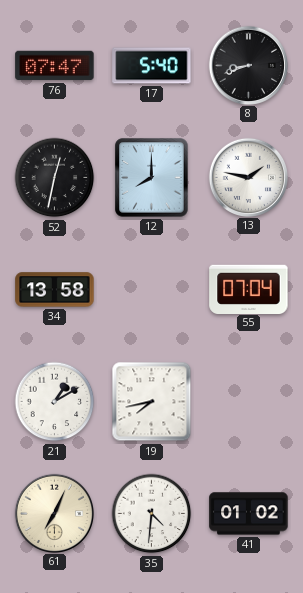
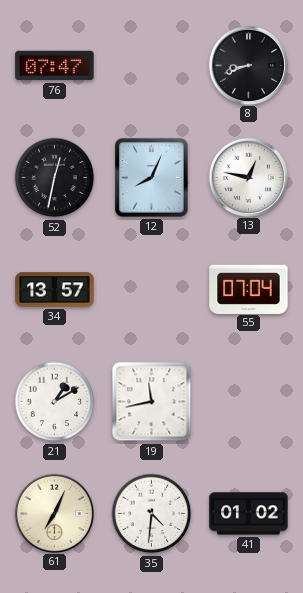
17: 5:40 -> none
12: 8:00 -> 8:04
13: 1:47 -> 12:47
34: 13:58 -> 13:57
19: 7:43 -> 11:43
